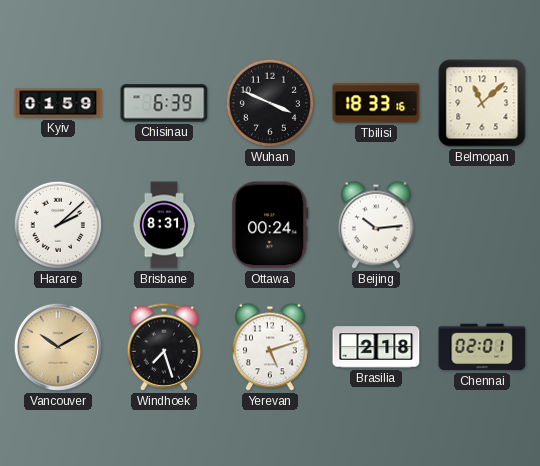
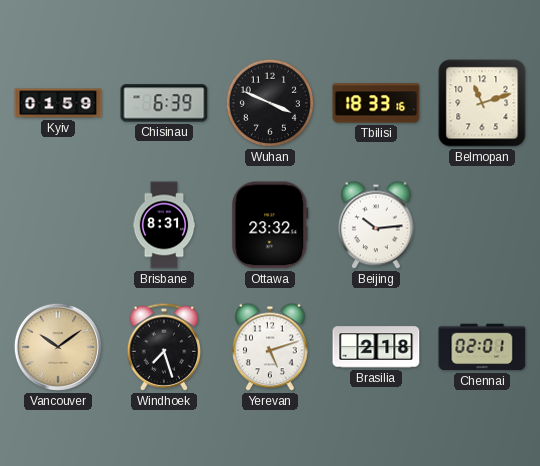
Belmopan: 11:08 -> 11:12
Harare: 2:08 -> none
Ottawa: 00:24 -> 23:32
Vancouver: 10:10 -> 10:09
